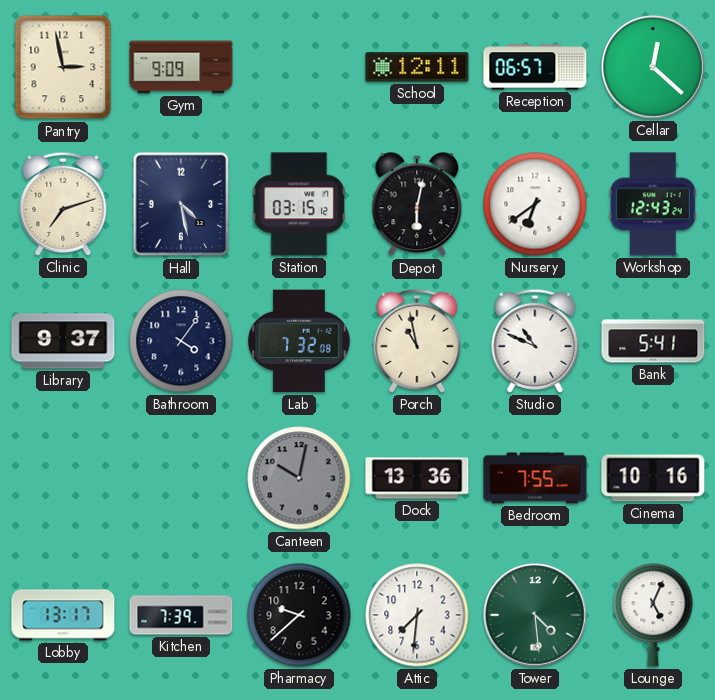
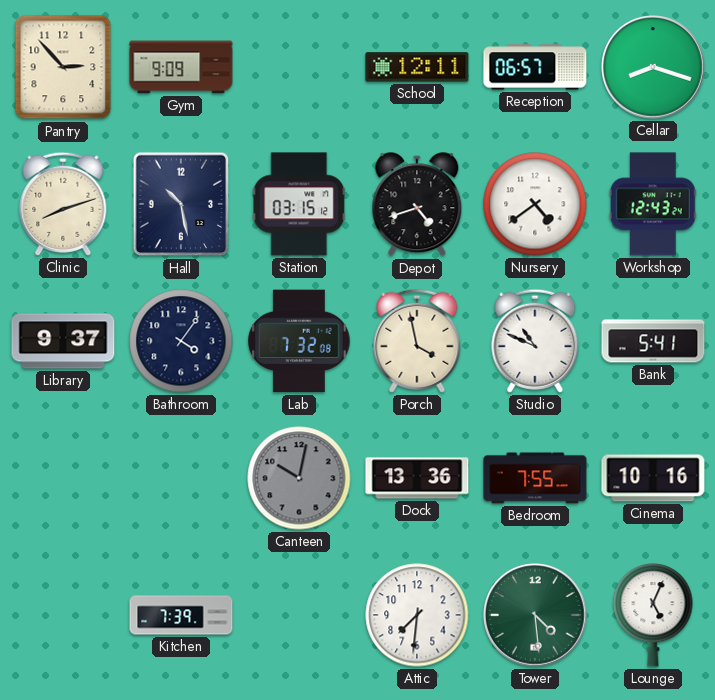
Pantry: 2:58 -> 2:53
Cellar: 12:22 -> 8:18
Clinic: 7:12 -> 8:12
Hall: 4:28 -> 10:28
Depot: 6:02 -> 4:42
Nursery: 6:39 -> 4:39
Porch: 10:58 -> 3:58
Lobby: 13:17 -> none
Pharmacy: 9:38 -> none
